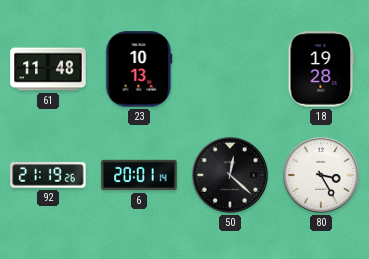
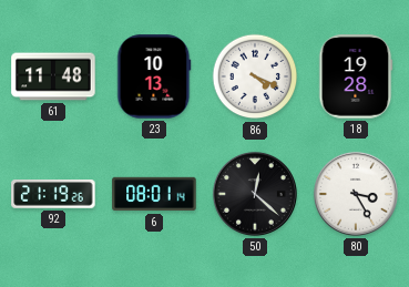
86: none -> 4:19
6: 20:01 -> 08:01
